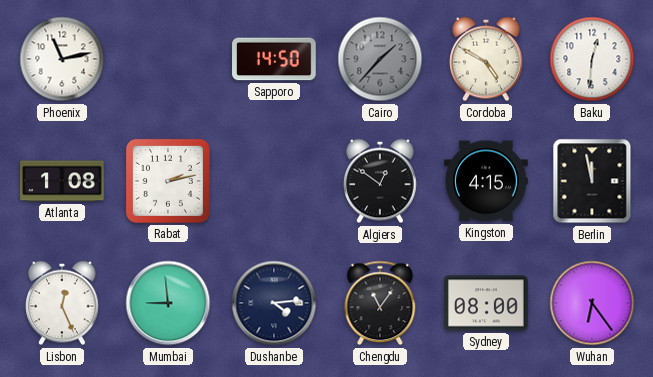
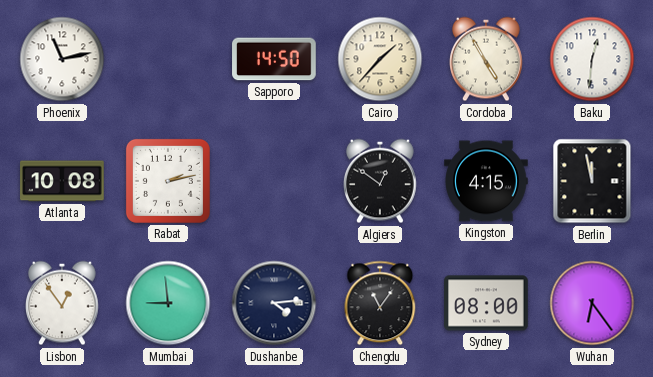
Cairo dial: grey -> cream
Cordoba: 4:50 -> 4:55
Atlanta: 1:08 -> 10:08
Lisbon: 12:26 -> 12:54
